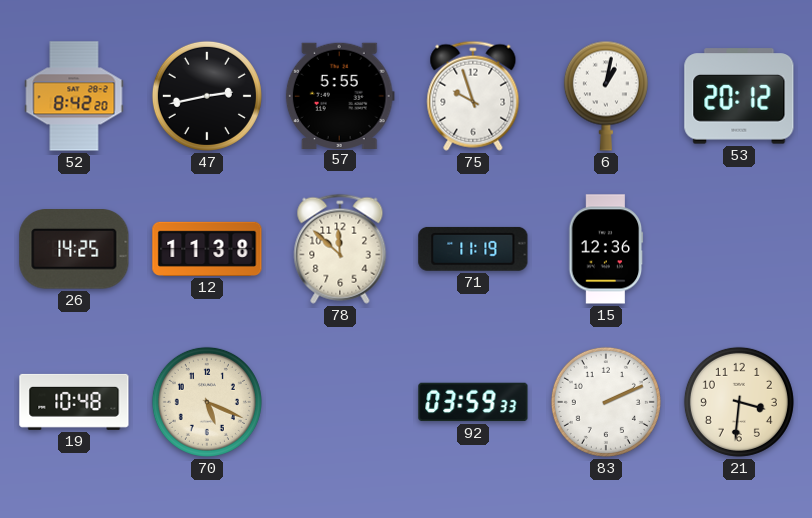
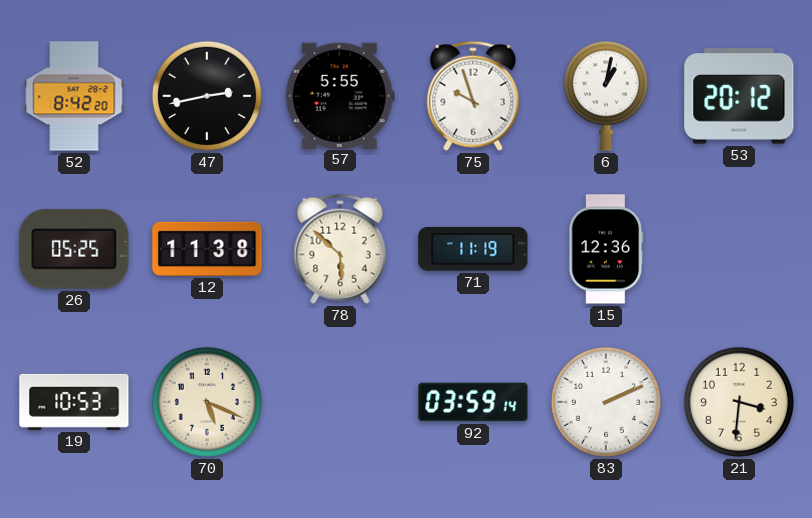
26: 14:25 -> 05:25
78: 11:52 -> 5:52
19: 10:48 -> 10:53
92: 03:59:33 -> 03:59:14
